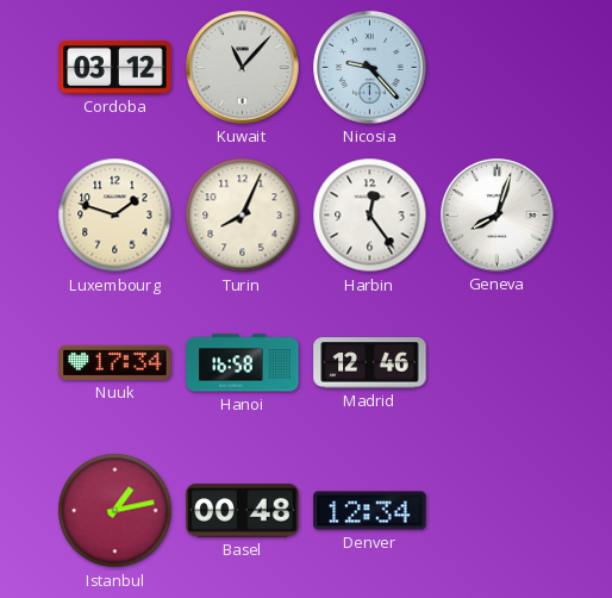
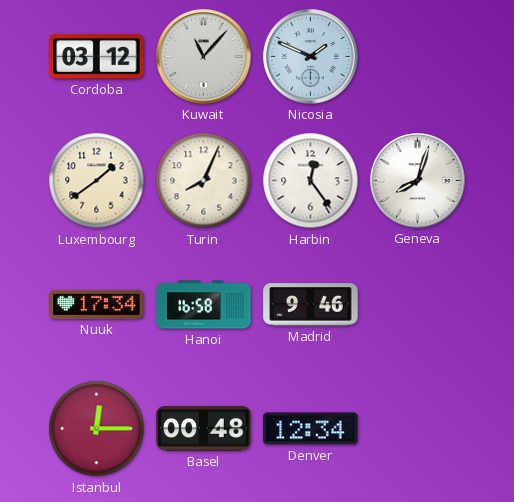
Nicosia: 9:23 -> 1:49
Luxembourg: 1:48 -> 1:39
Madrid: 12:46 -> 9:46
Istanbul: 1:13 -> 12:15
